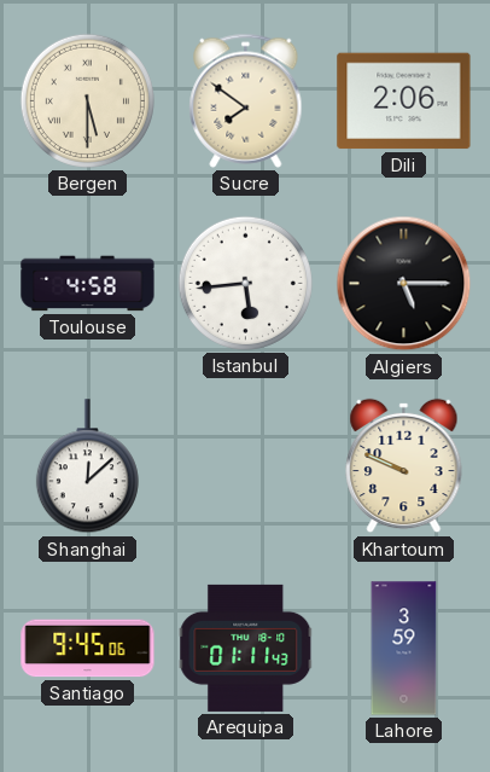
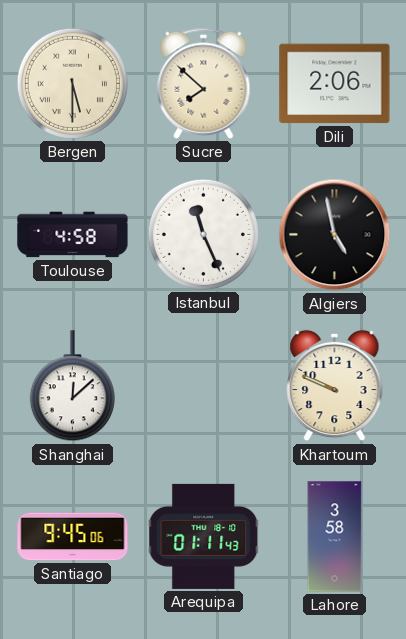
Sucre: 7:51 -> 7:52
Istanbul: 5:44 -> 11:26
Algiers: 5:15 -> 4:58
Lahore: 3:59 -> 3:58
